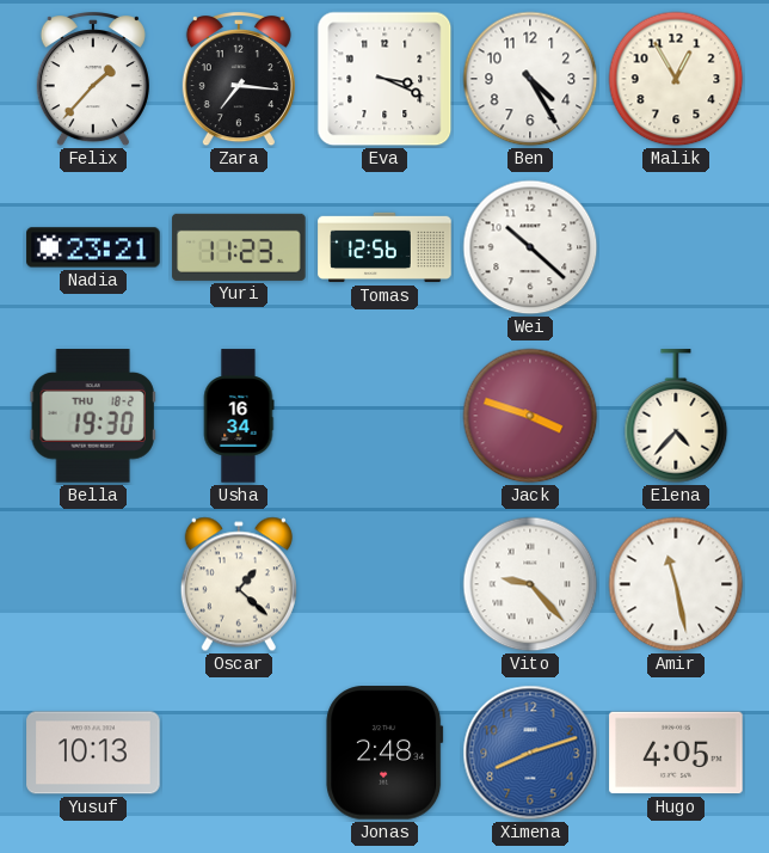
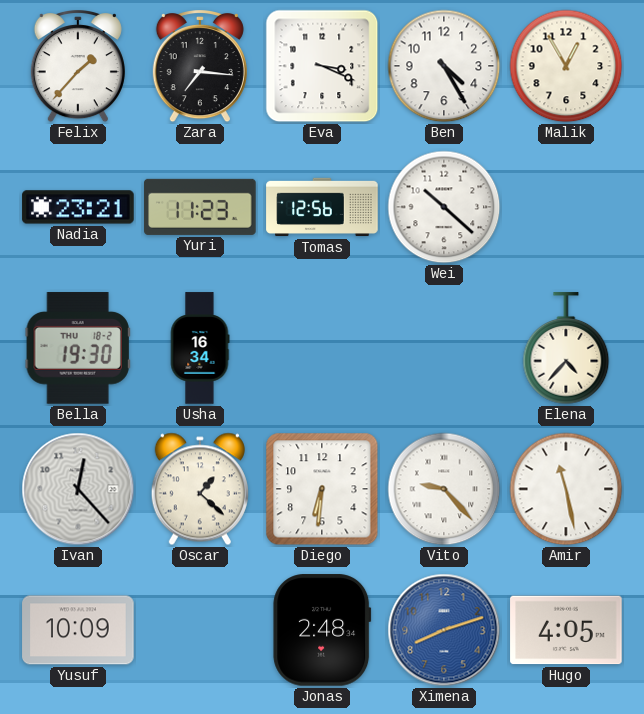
Jack: 3:48 -> none
Ivan: none -> 12:23
Diego: none -> 6:31
Yusuf: 10:13 -> 10:09
